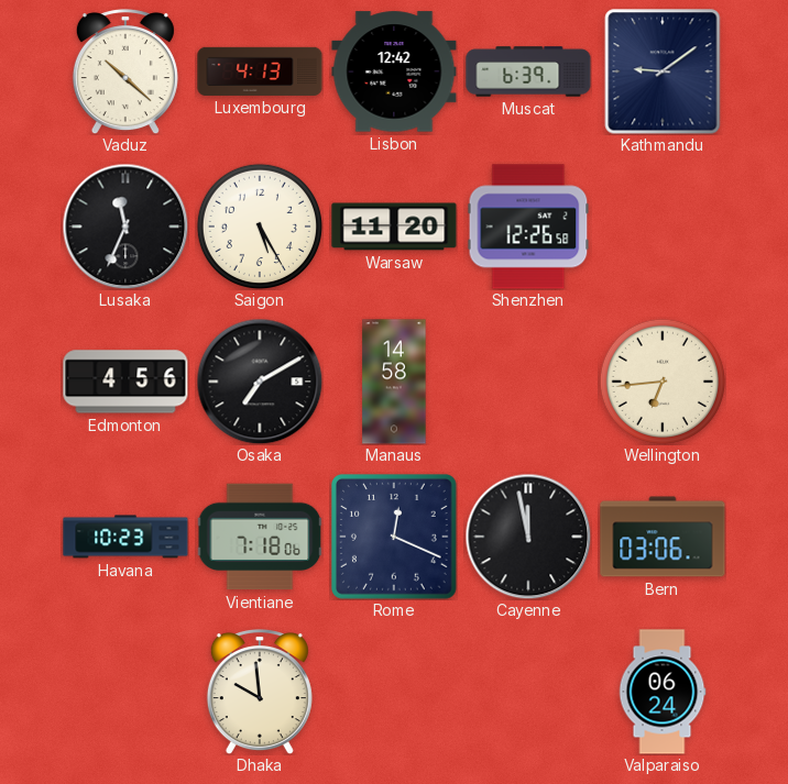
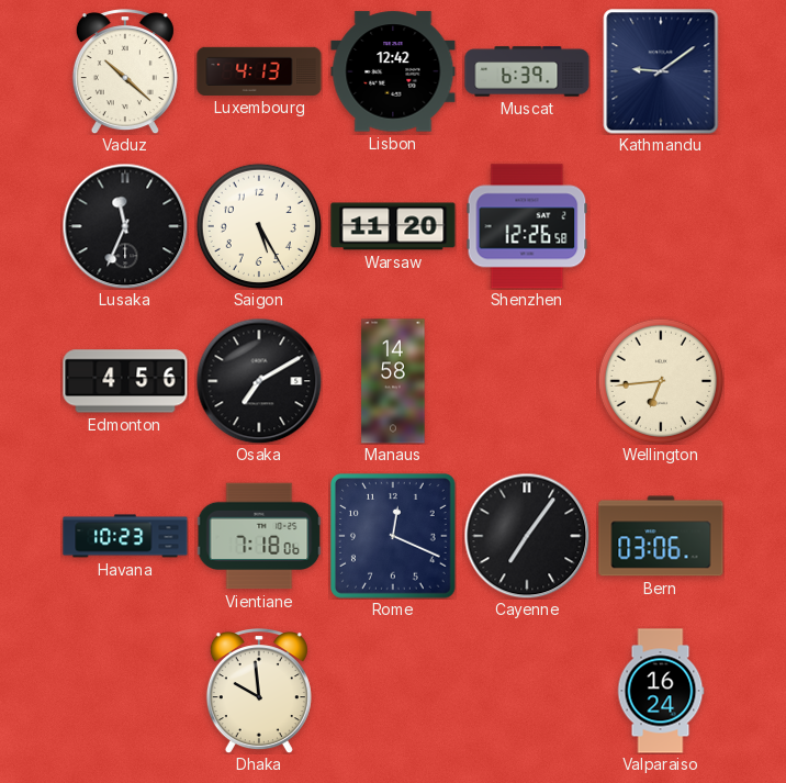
Cayenne: 11:58 -> 7:06
Valparaiso: 06:24 -> 16:24
